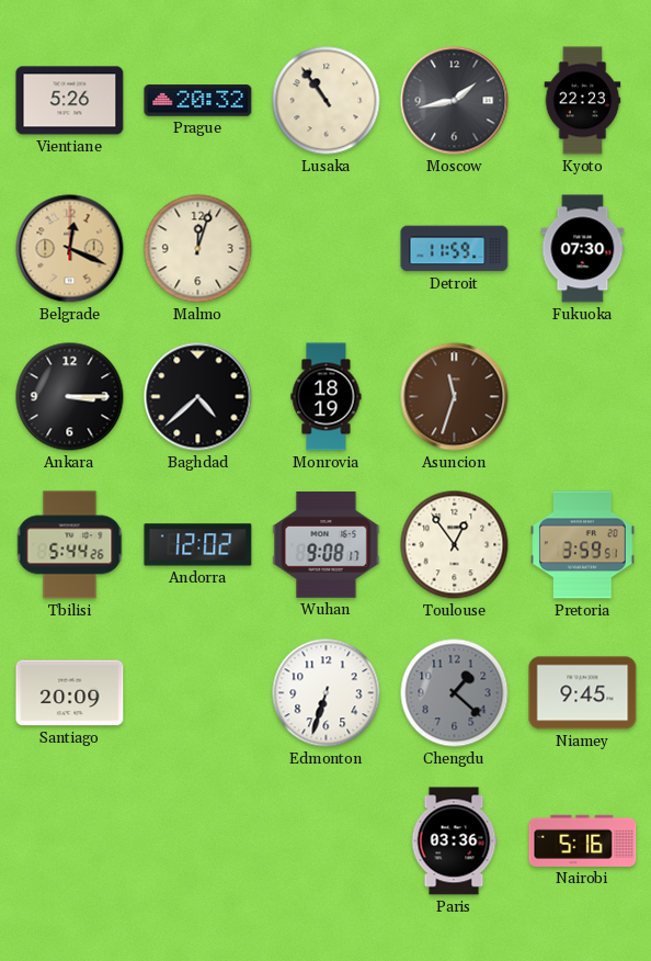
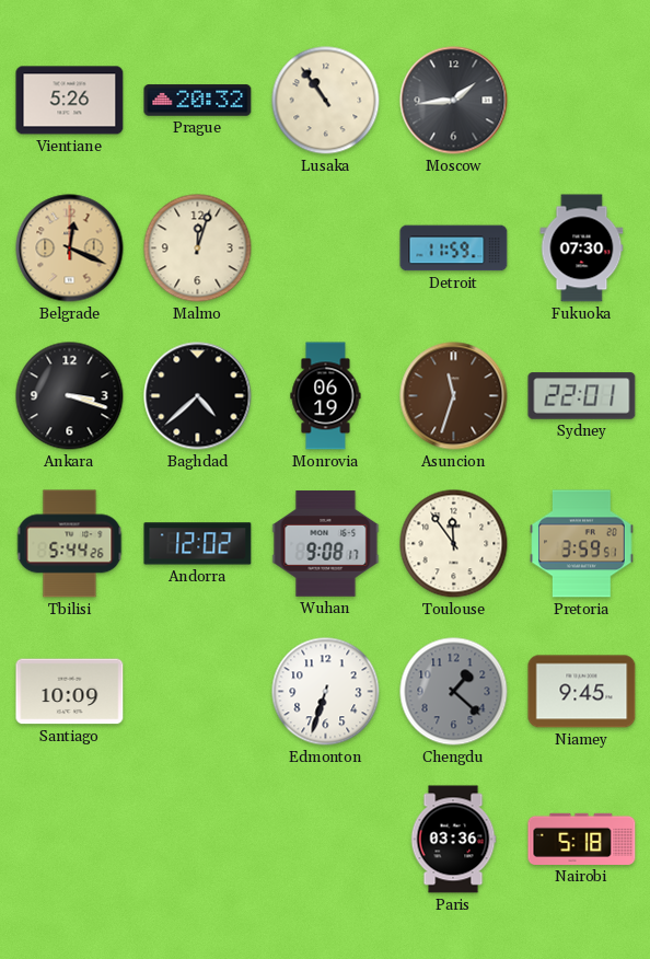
Moscow: 1:43 -> 1:44
Kyoto: 22:23 -> none
Ankara: 3:15 -> 3:18
Monrovia: 18:19 -> 06:19
Sydney: none -> 22:01
Toulouse: 12:54 -> 11:54
Santiago: 20:09 -> 10:09
Nairobi: 5:16 -> 5:18
